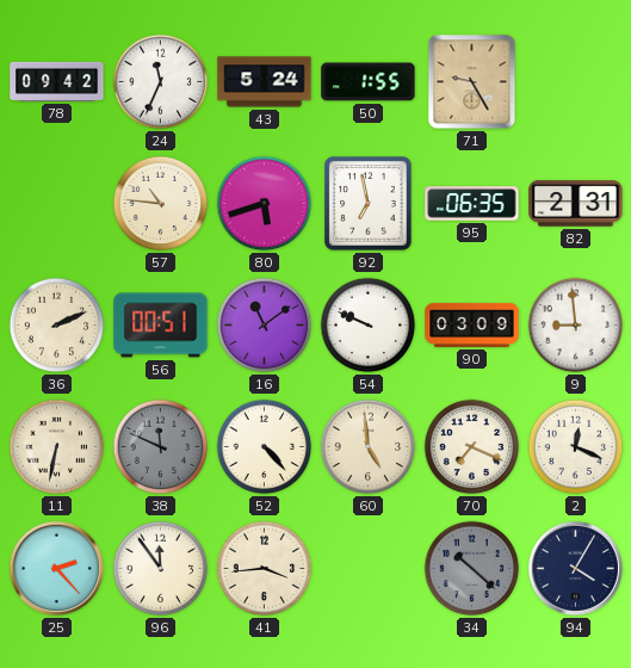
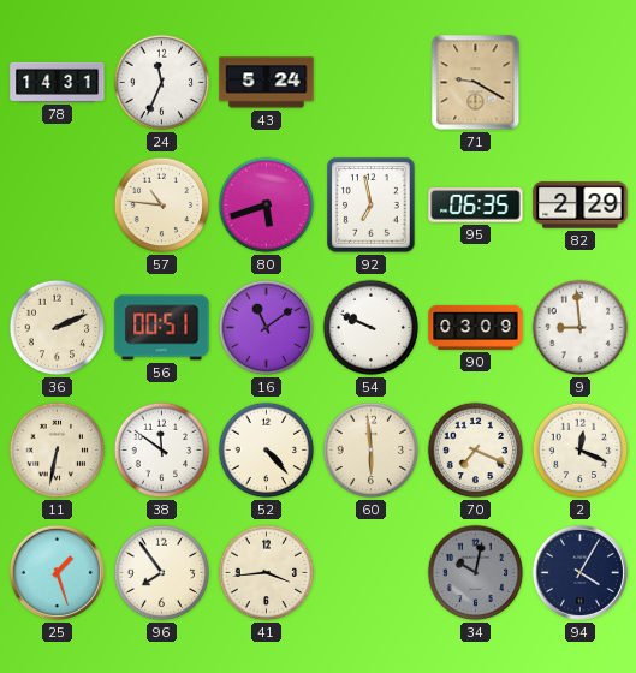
78: 09:42 -> 14:31
50: 1:55 -> none
71: 9:25 -> 9:20
82: 2:31 -> 2:29
38: 11:49 -> 11:51
38 dial: grey -> white
60: 4:59 -> 5:59
25: 2:23 -> 1:27
96: 11:54 -> 7:54
34: 10:22 -> 10:02
